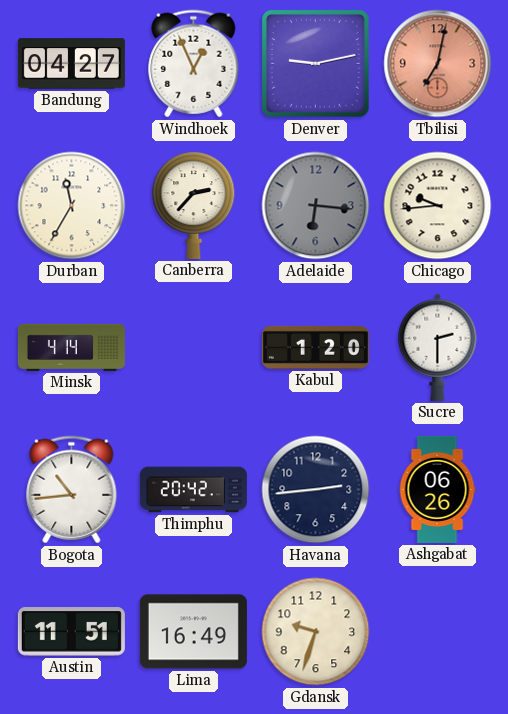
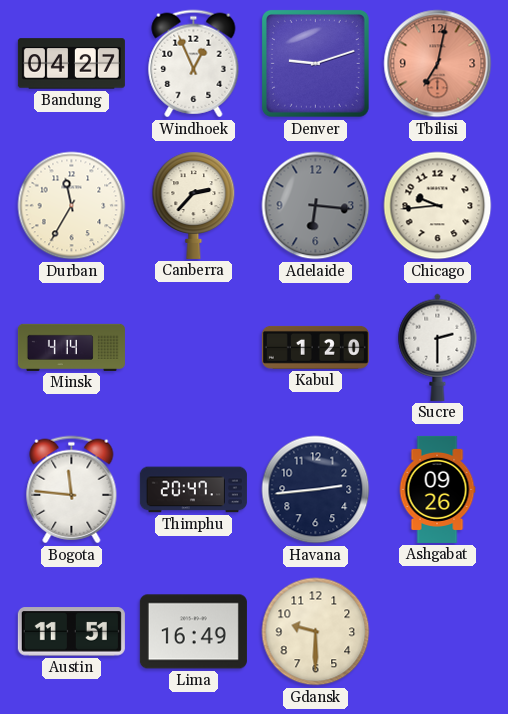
Denver: 9:13 -> 9:12
Bogota: 10:44 -> 11:46
Thimphu: 20:42 -> 20:47
Ashgabat: 06:26 -> 09:26
Gdansk: 9:33 -> 9:30
